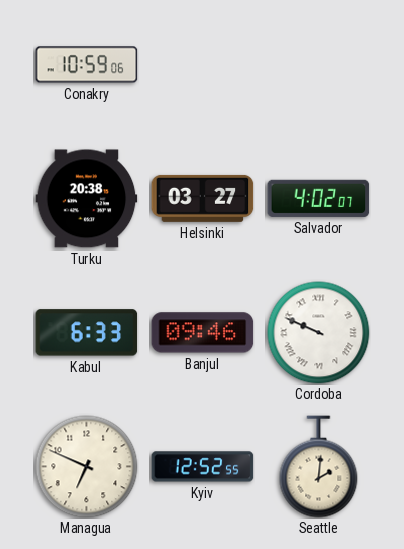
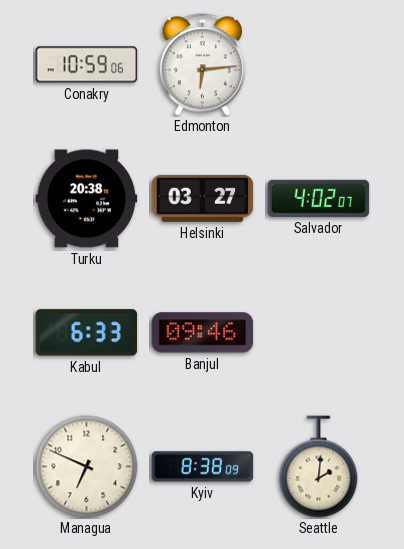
Edmonton: none -> 6:14
Cordoba: 9:49 -> none
Kyiv: 12:52 -> 8:38
